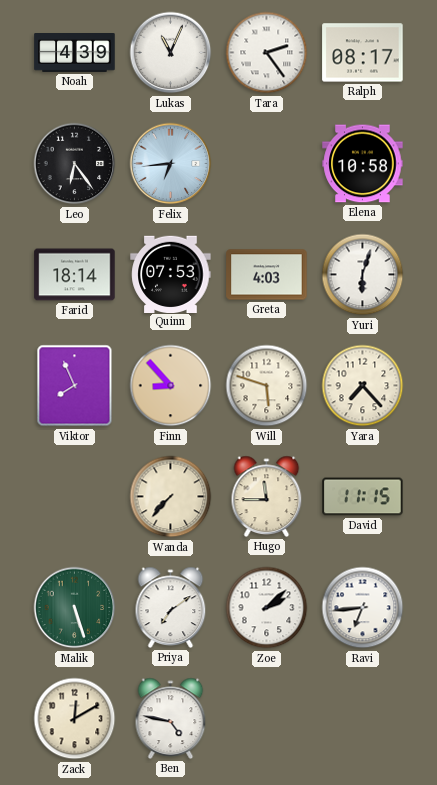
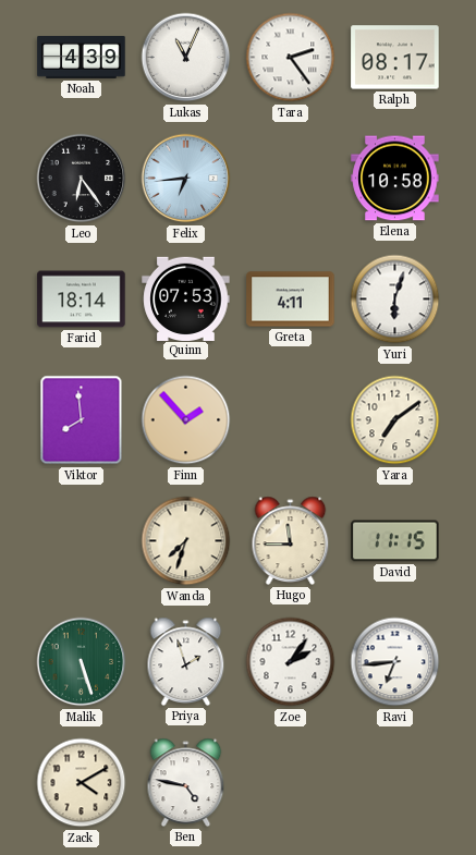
Greta: 4:03 -> 4:11
Viktor: 7:56 -> 7:59
Finn: 8:53 -> 1:53
Will: 5:48 -> none
Yara: 7:23 -> 7:09
Wanda: 7:37 -> 7:33
Priya: 7:09 -> 1:57
Zoe: 2:08 -> 2:06
Zack: 12:10 -> 4:10
